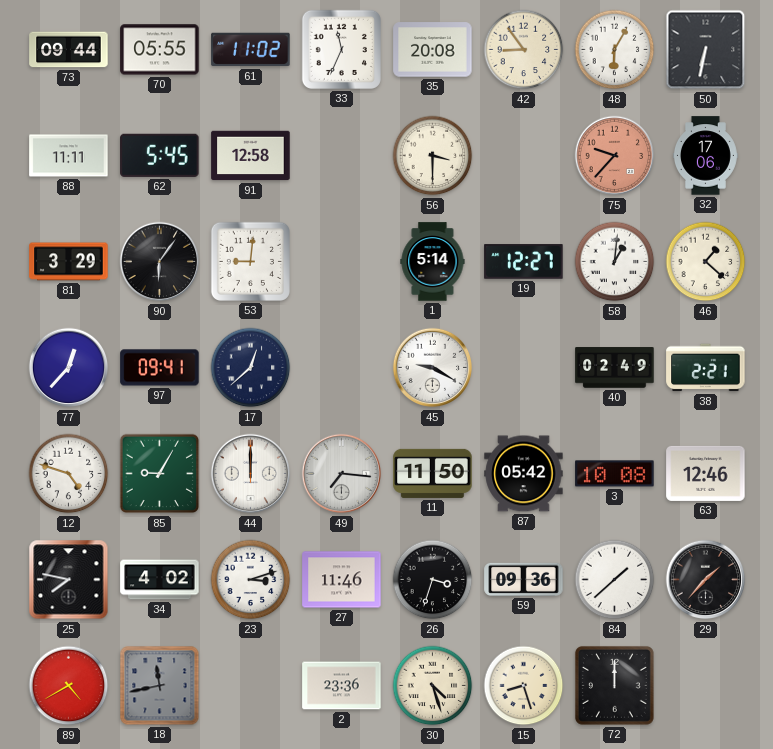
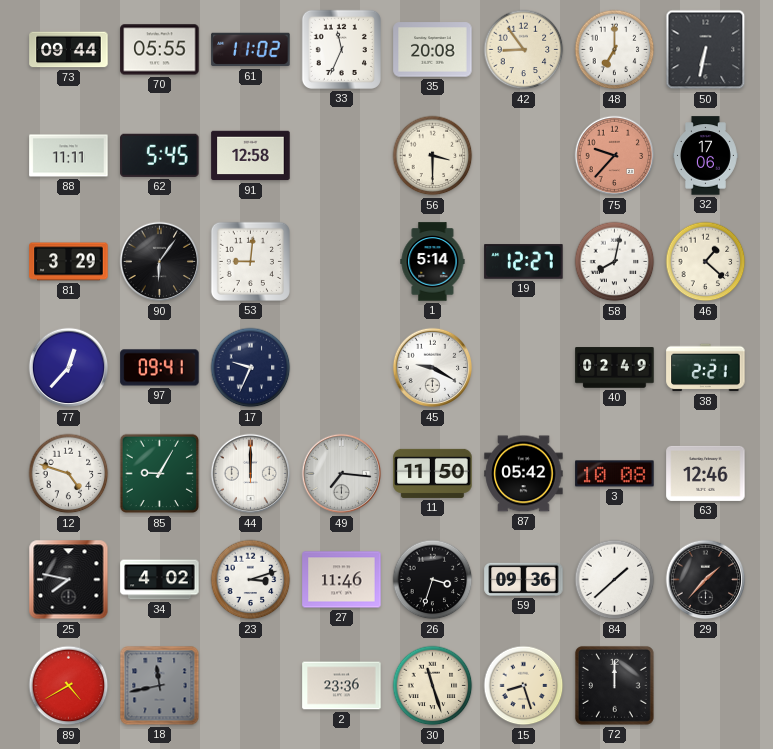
48: 6:05 -> 7:00
58: 1:01 -> 8:02
17: 12:38 -> 9:34
30: 4:27 -> 11:27
